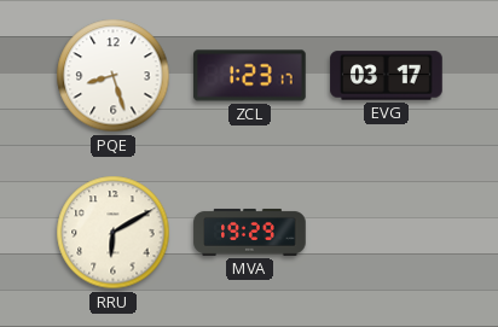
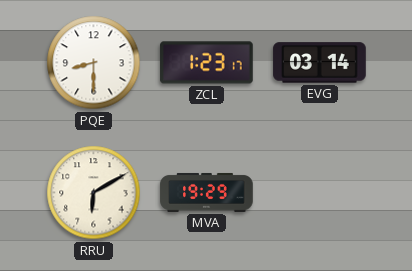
PQE: 8:27 -> 8:30
EVG: 03:17 -> 03:14
